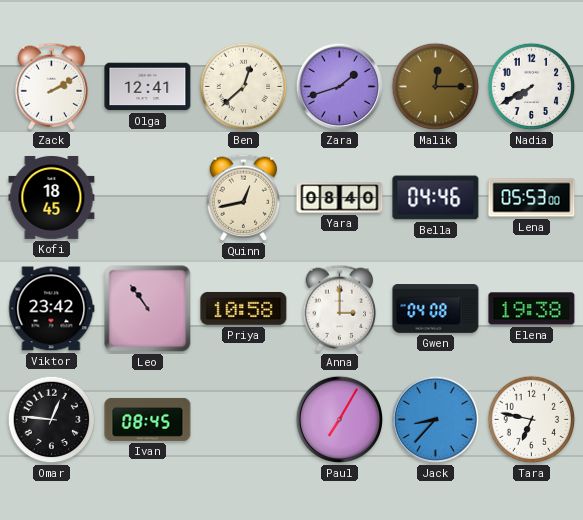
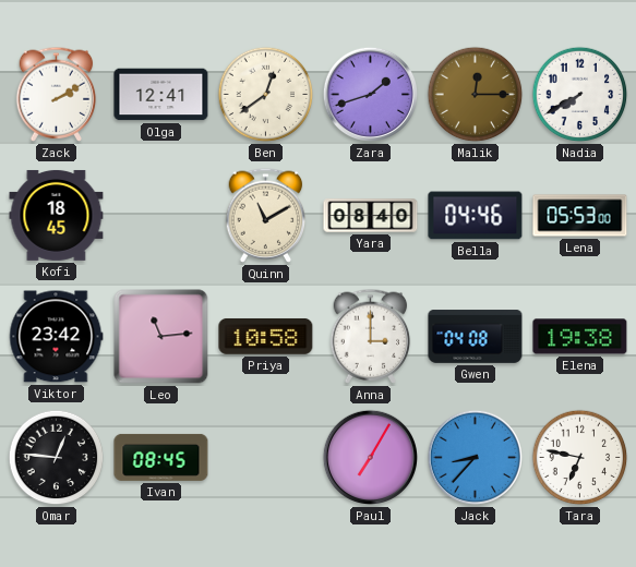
Ben: 12:38 -> 12:39
Quinn: 12:43 -> 11:10
Leo: 10:54 -> 11:14
